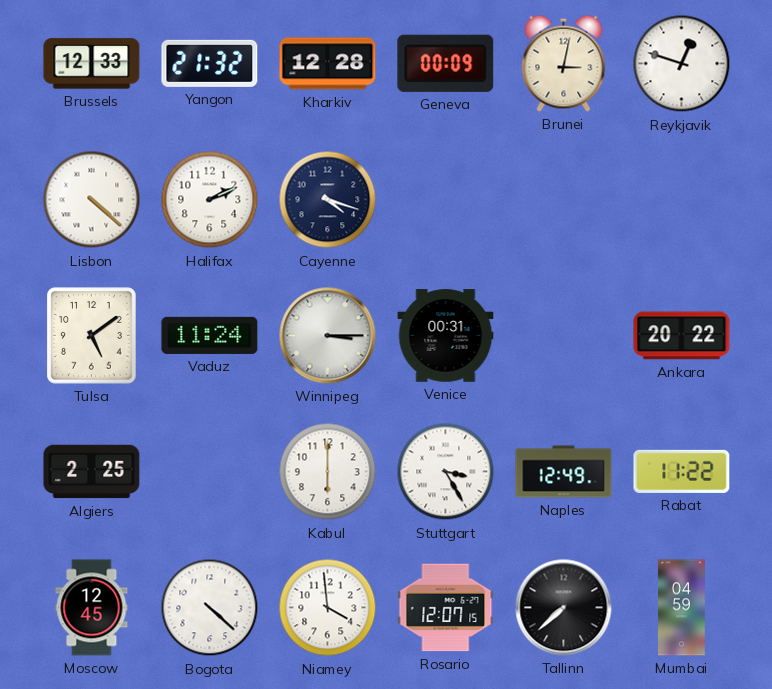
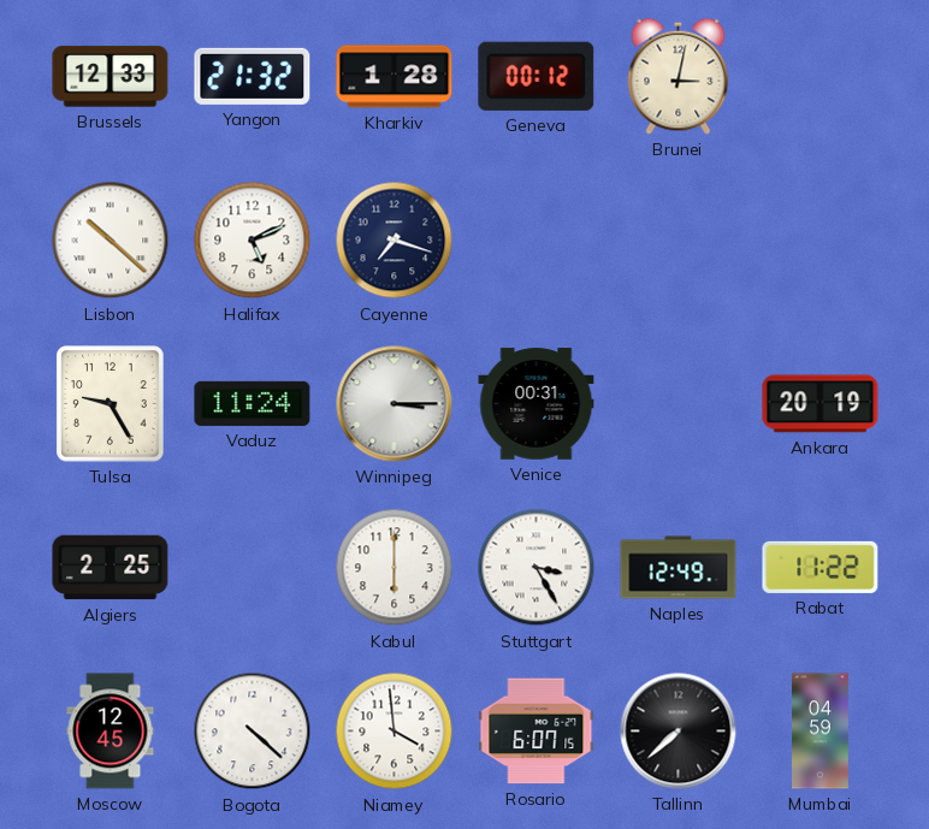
Kharkiv: 12:28 -> 1:28
Geneva: 00:09 -> 00:12
Reykjavik: 12:48 -> none
Lisbon: 4:22 -> 10:22
Halifax: 2:11 -> 5:11
Cayenne: 4:18 -> 7:18
Tulsa: 5:09 -> 9:25
Ankara: 20:22 -> 20:19
Rosario: 12:07 -> 6:07
